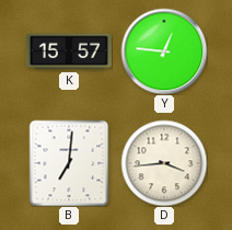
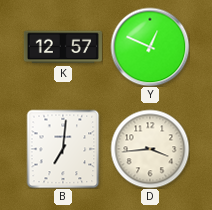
K: 15:57 -> 12:57
Y: 12:46 -> 12:49
